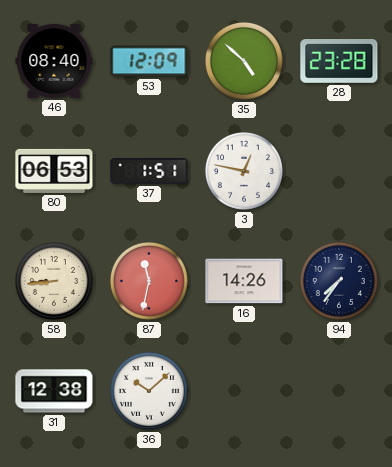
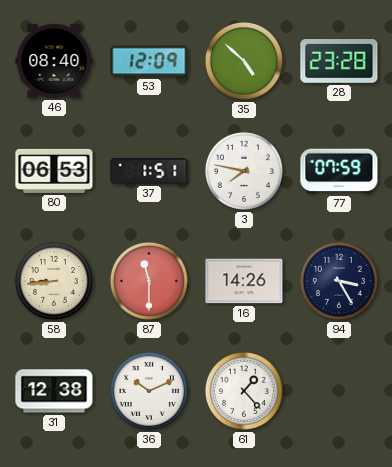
3: 12:47 -> 7:47
77: none -> 07:59
87: 11:32 -> 11:30
94: 7:36 -> 3:25
36: 10:08 -> 10:11
61: none -> 1:23
